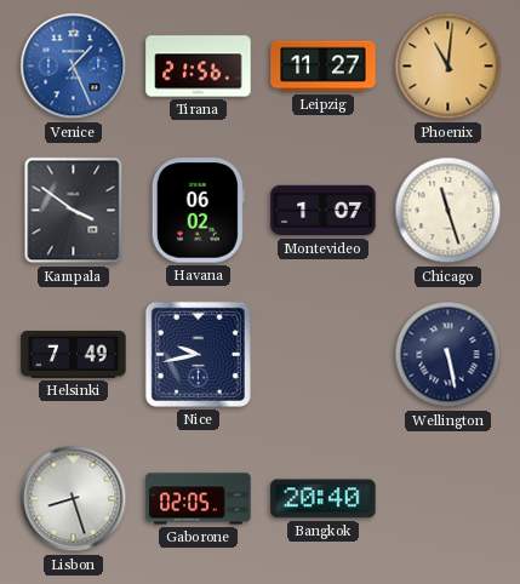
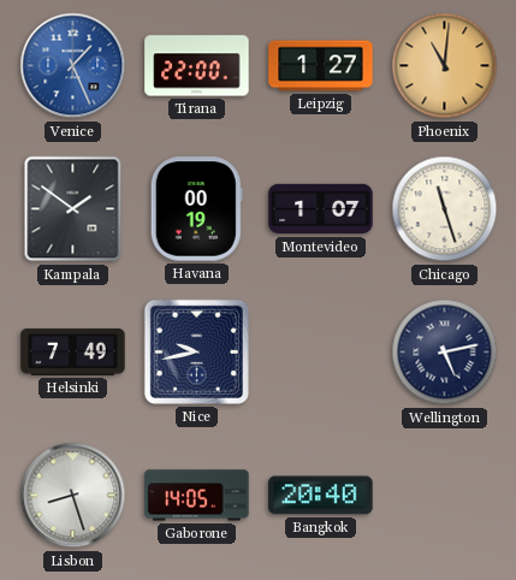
Tirana: 21:56 -> 22:00
Leipzig: 11:27 -> 1:27
Kampala: 3:51 -> 1:51
Havana: 06:02 -> 00:19
Wellington: 5:28 -> 5:13
Gaborone: 02:05 -> 14:05
